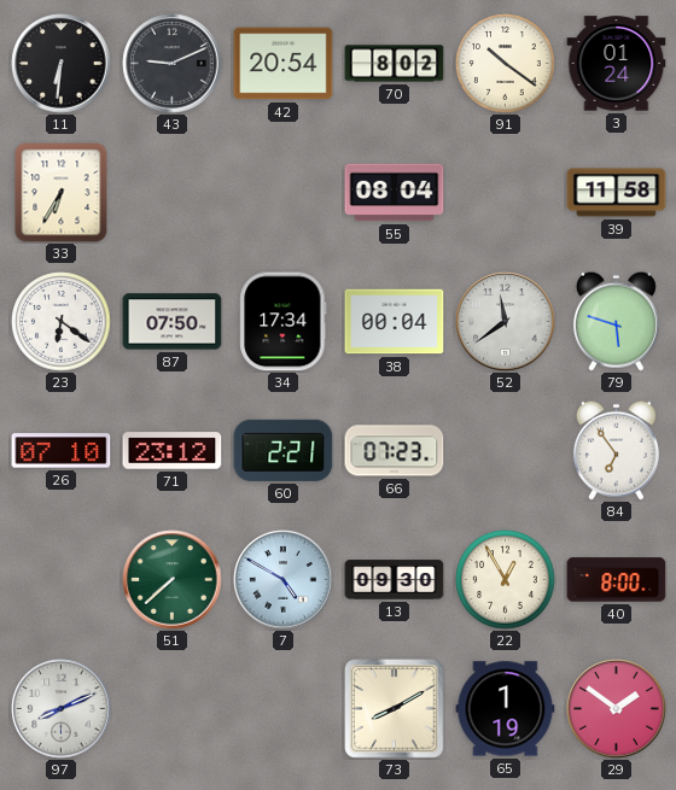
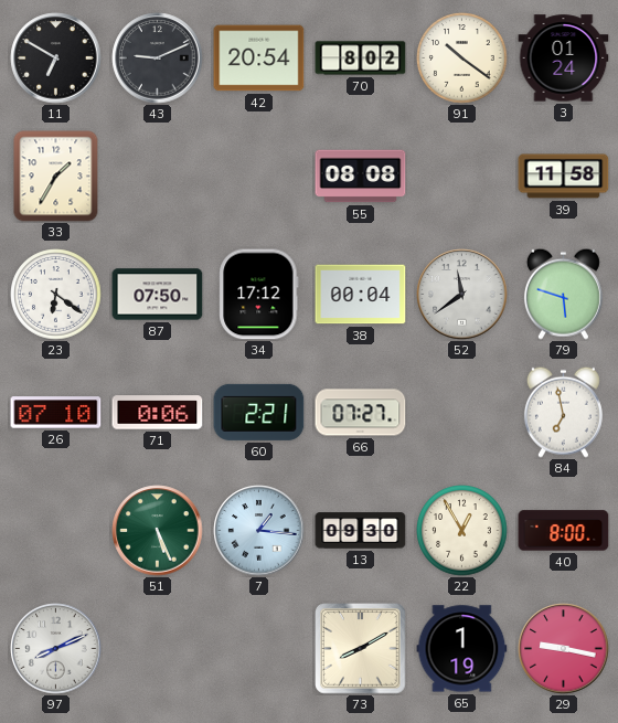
11: 6:31 -> 6:50
33: 6:35 -> 1:35
55: 08:04 -> 08:08
34: 17:34 -> 17:12
71: 23:12 -> 0:06
66: 07:23 -> 07:27
84: 6:54 -> 6:58
51: 7:38 -> 5:26
7: 4:50 -> 1:16
29: 1:51 -> 9:17
